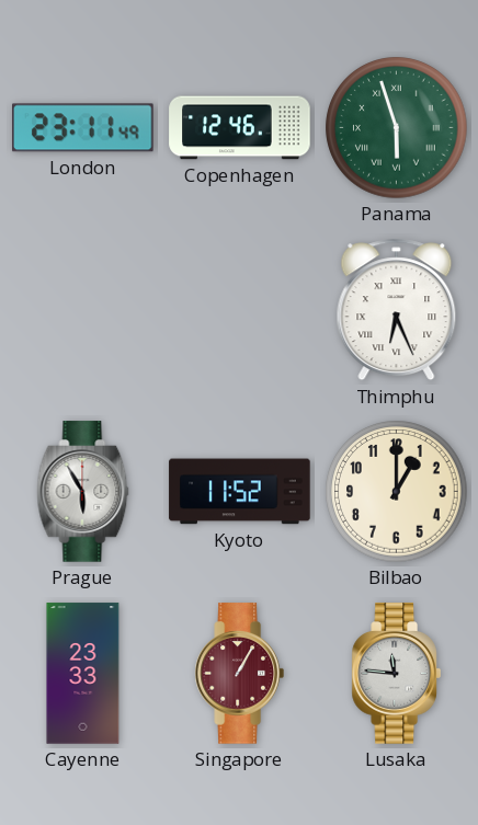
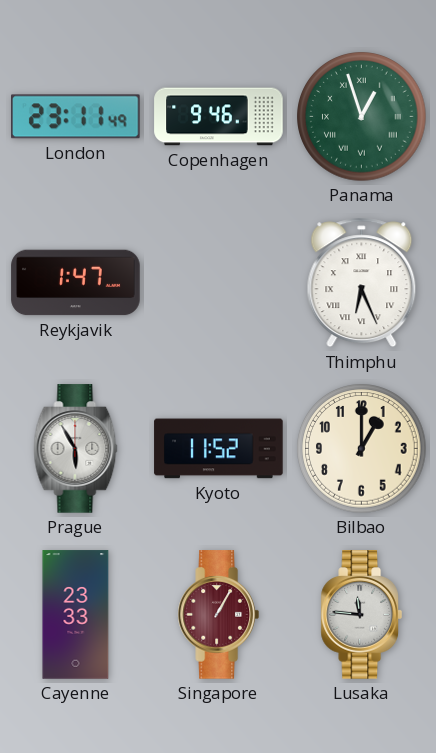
Copenhagen: 12:46 -> 9:46
Panama: 5:57 -> 12:57
Reykjavik: none -> 1:47
